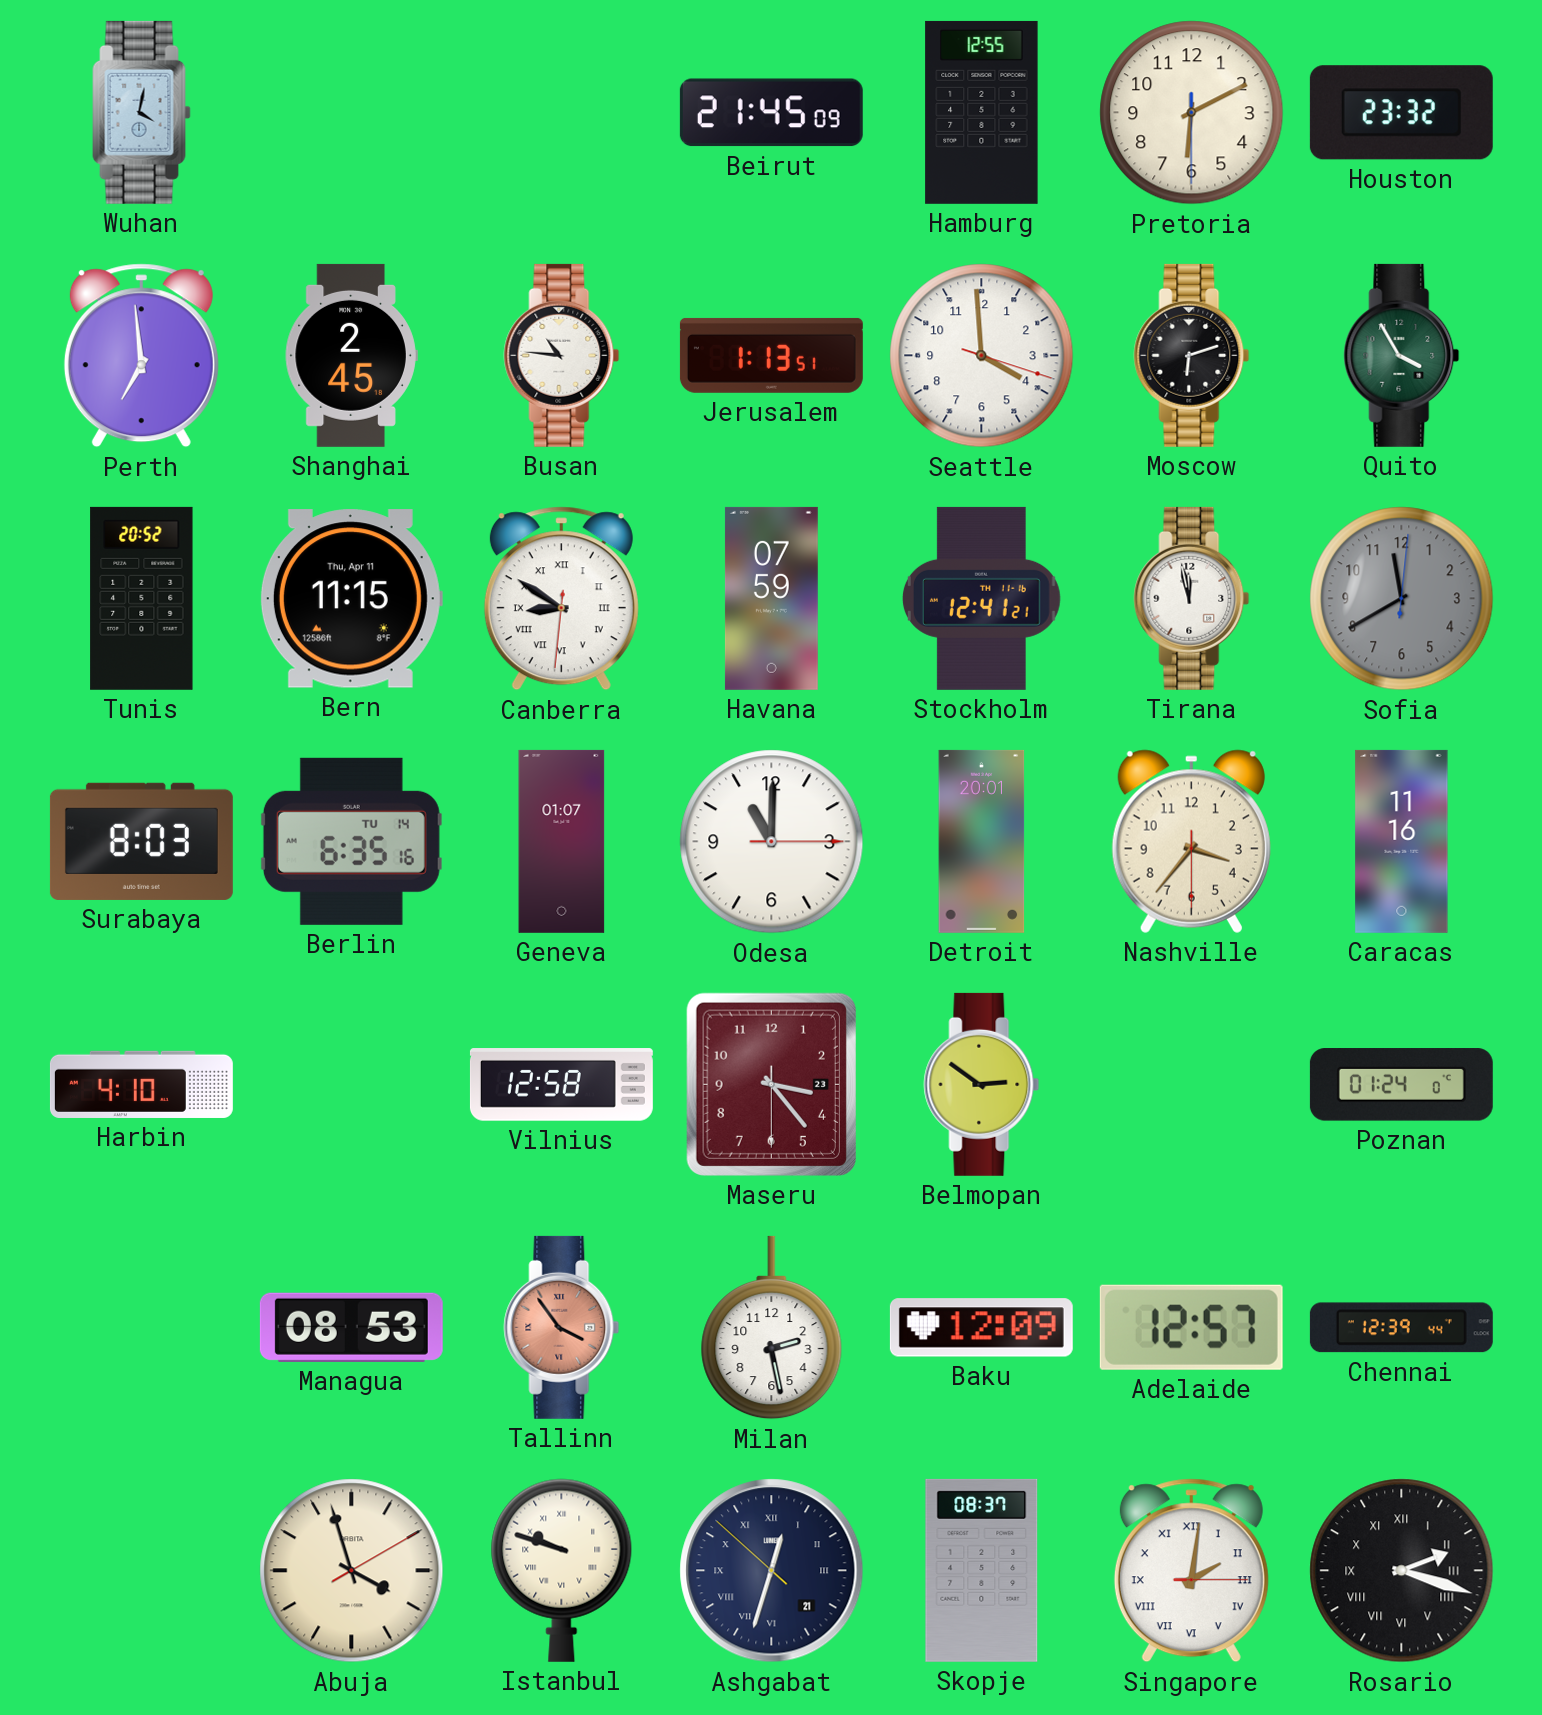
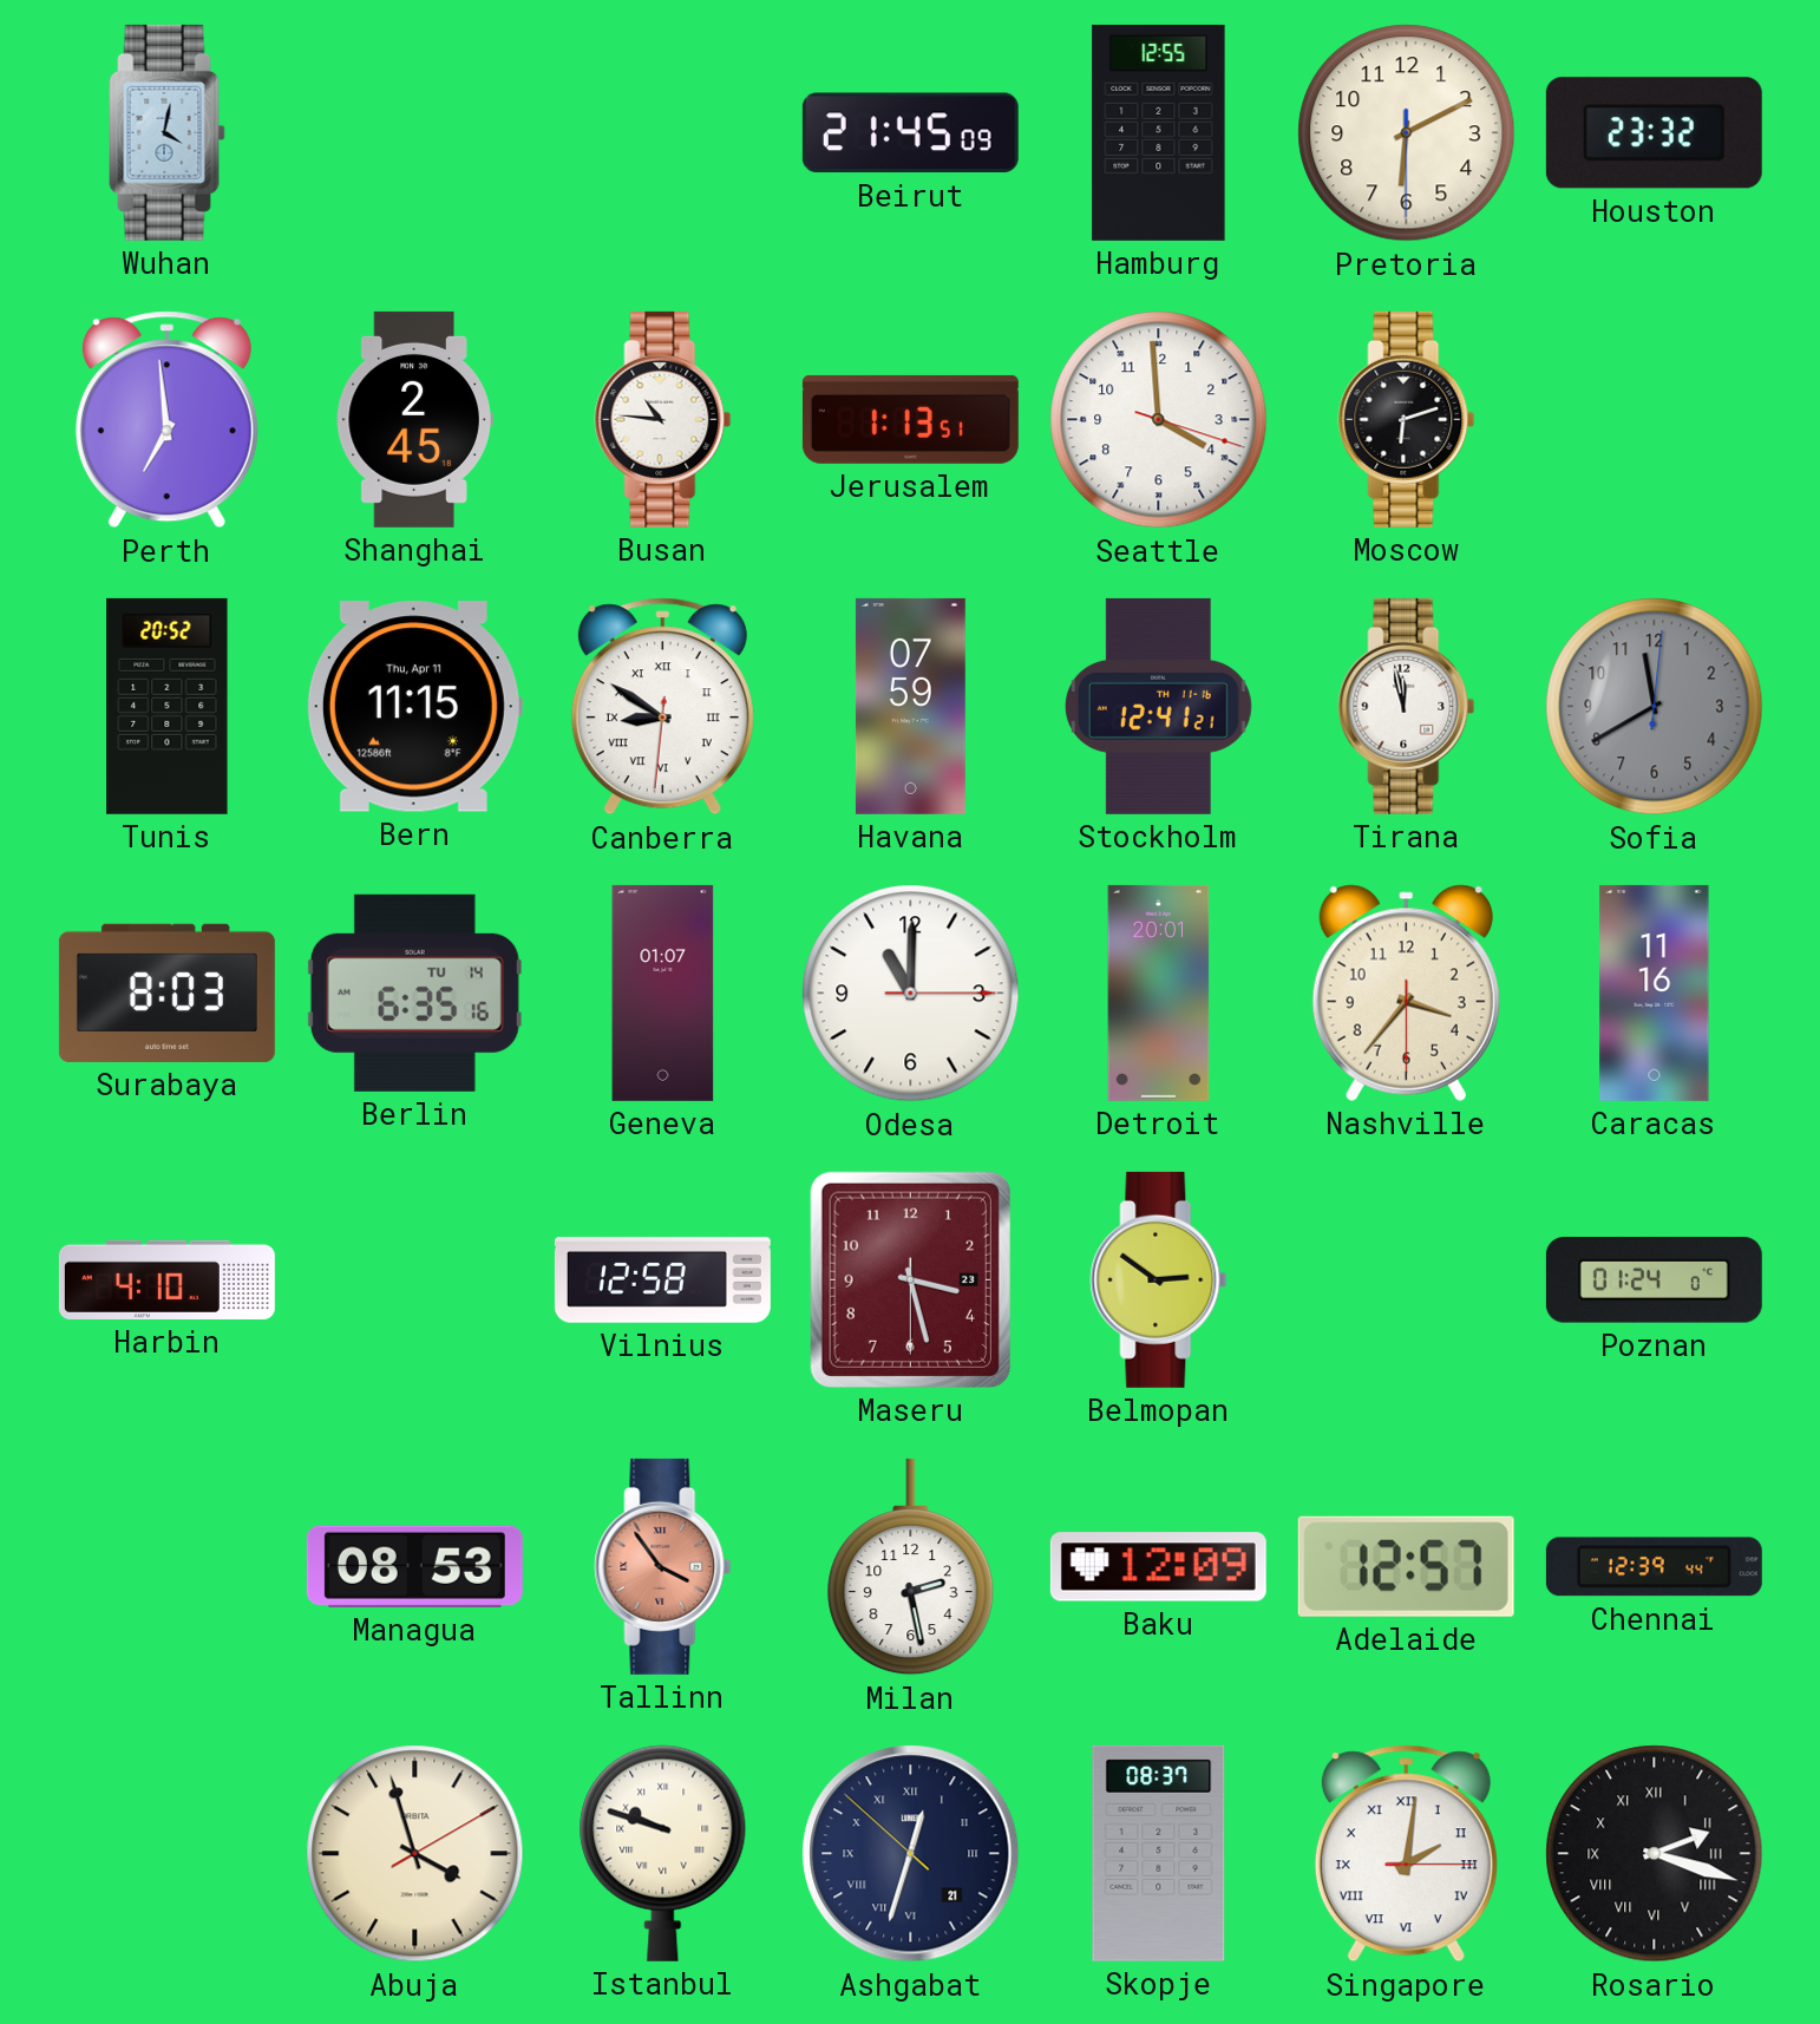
Quito: 3:55 -> none
Maseru: 3:23 -> 3:27
